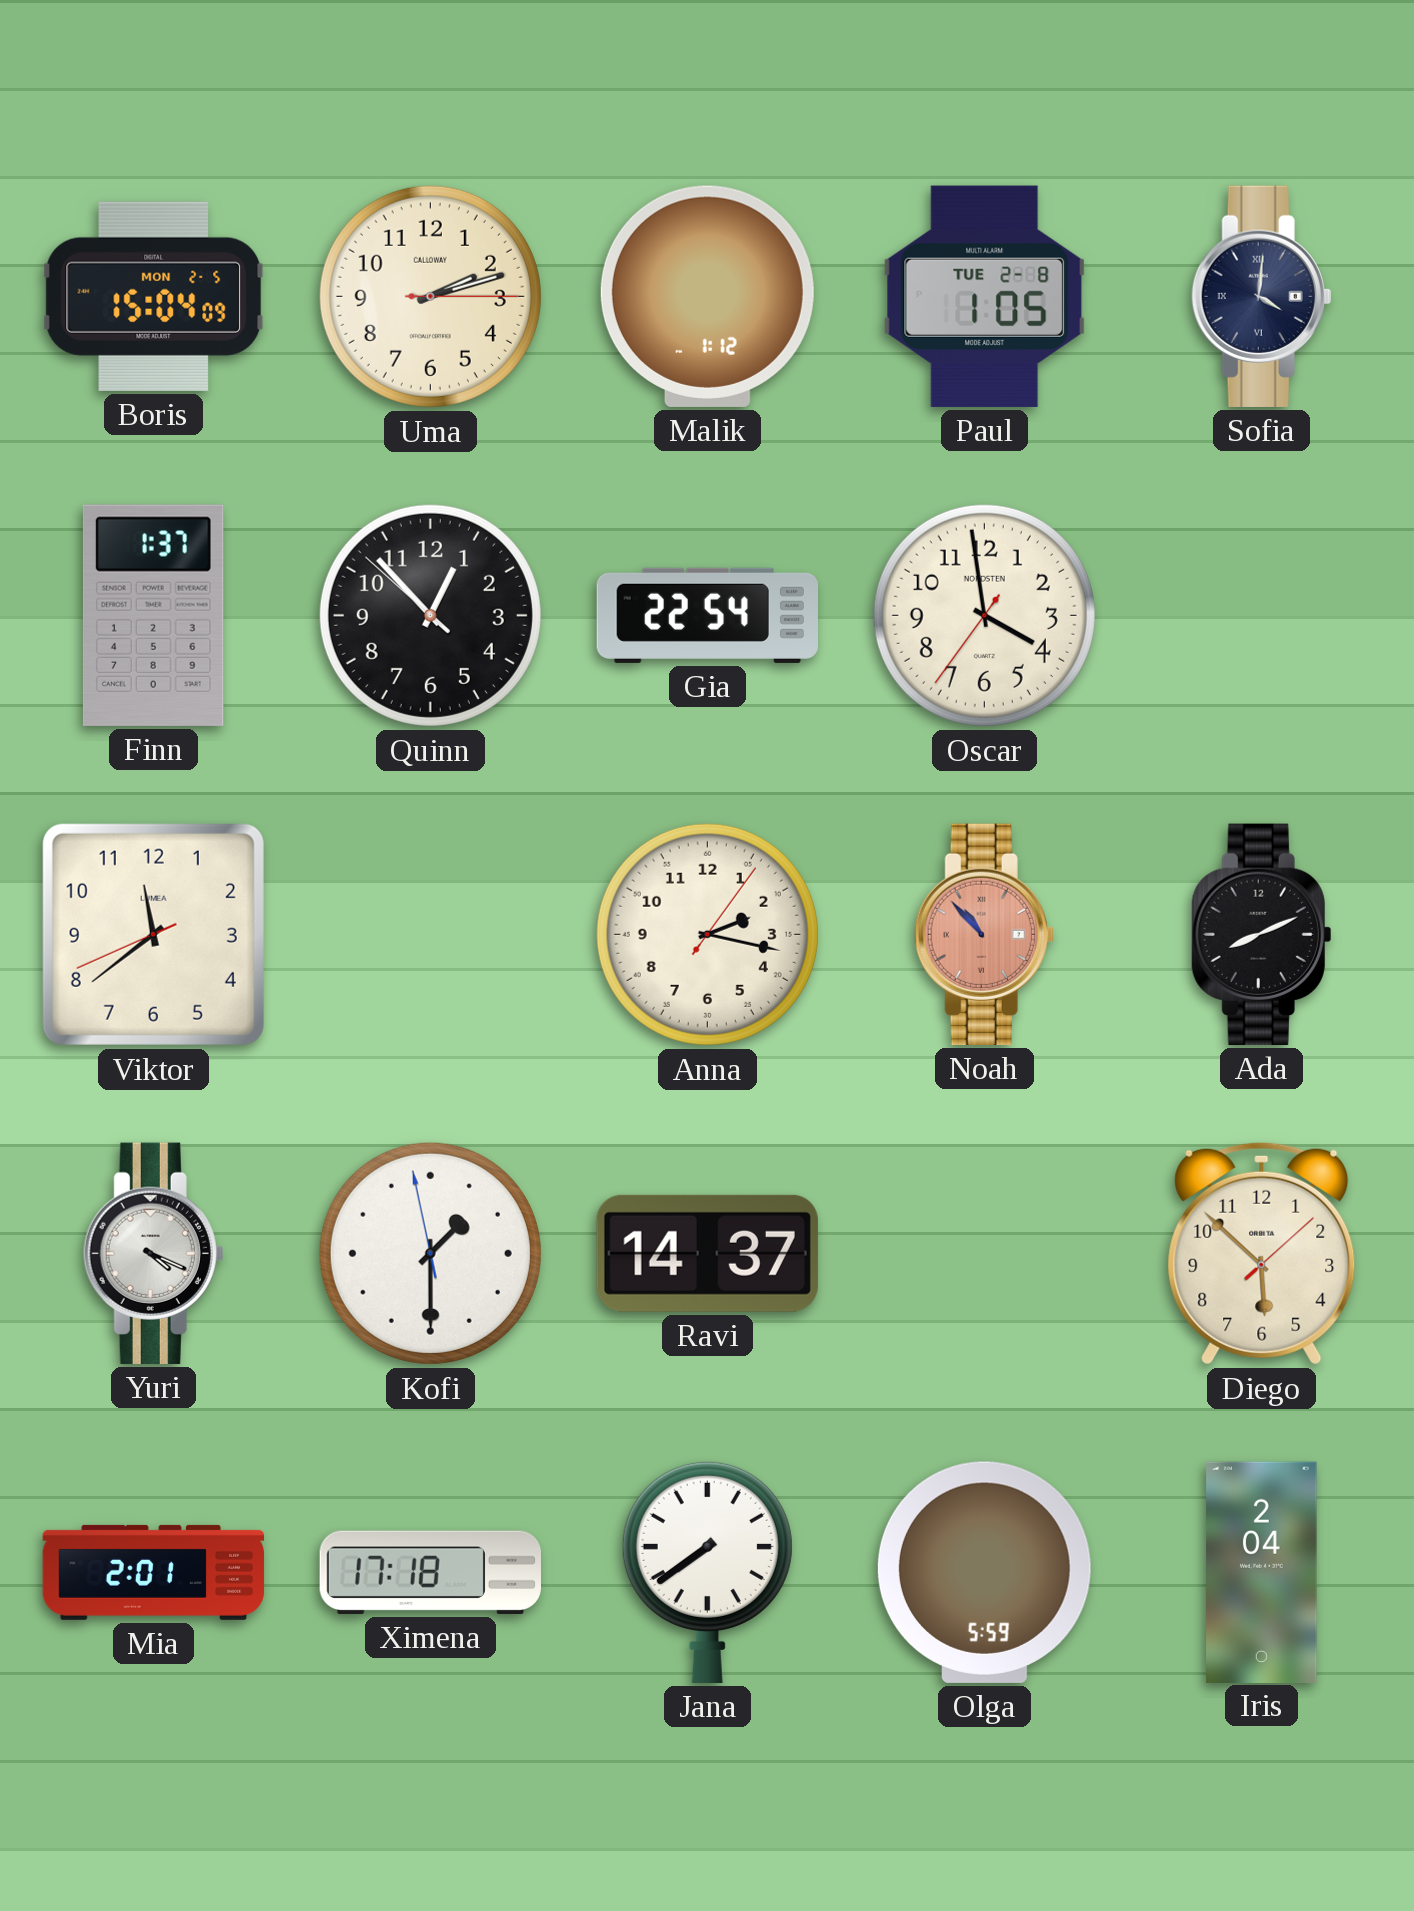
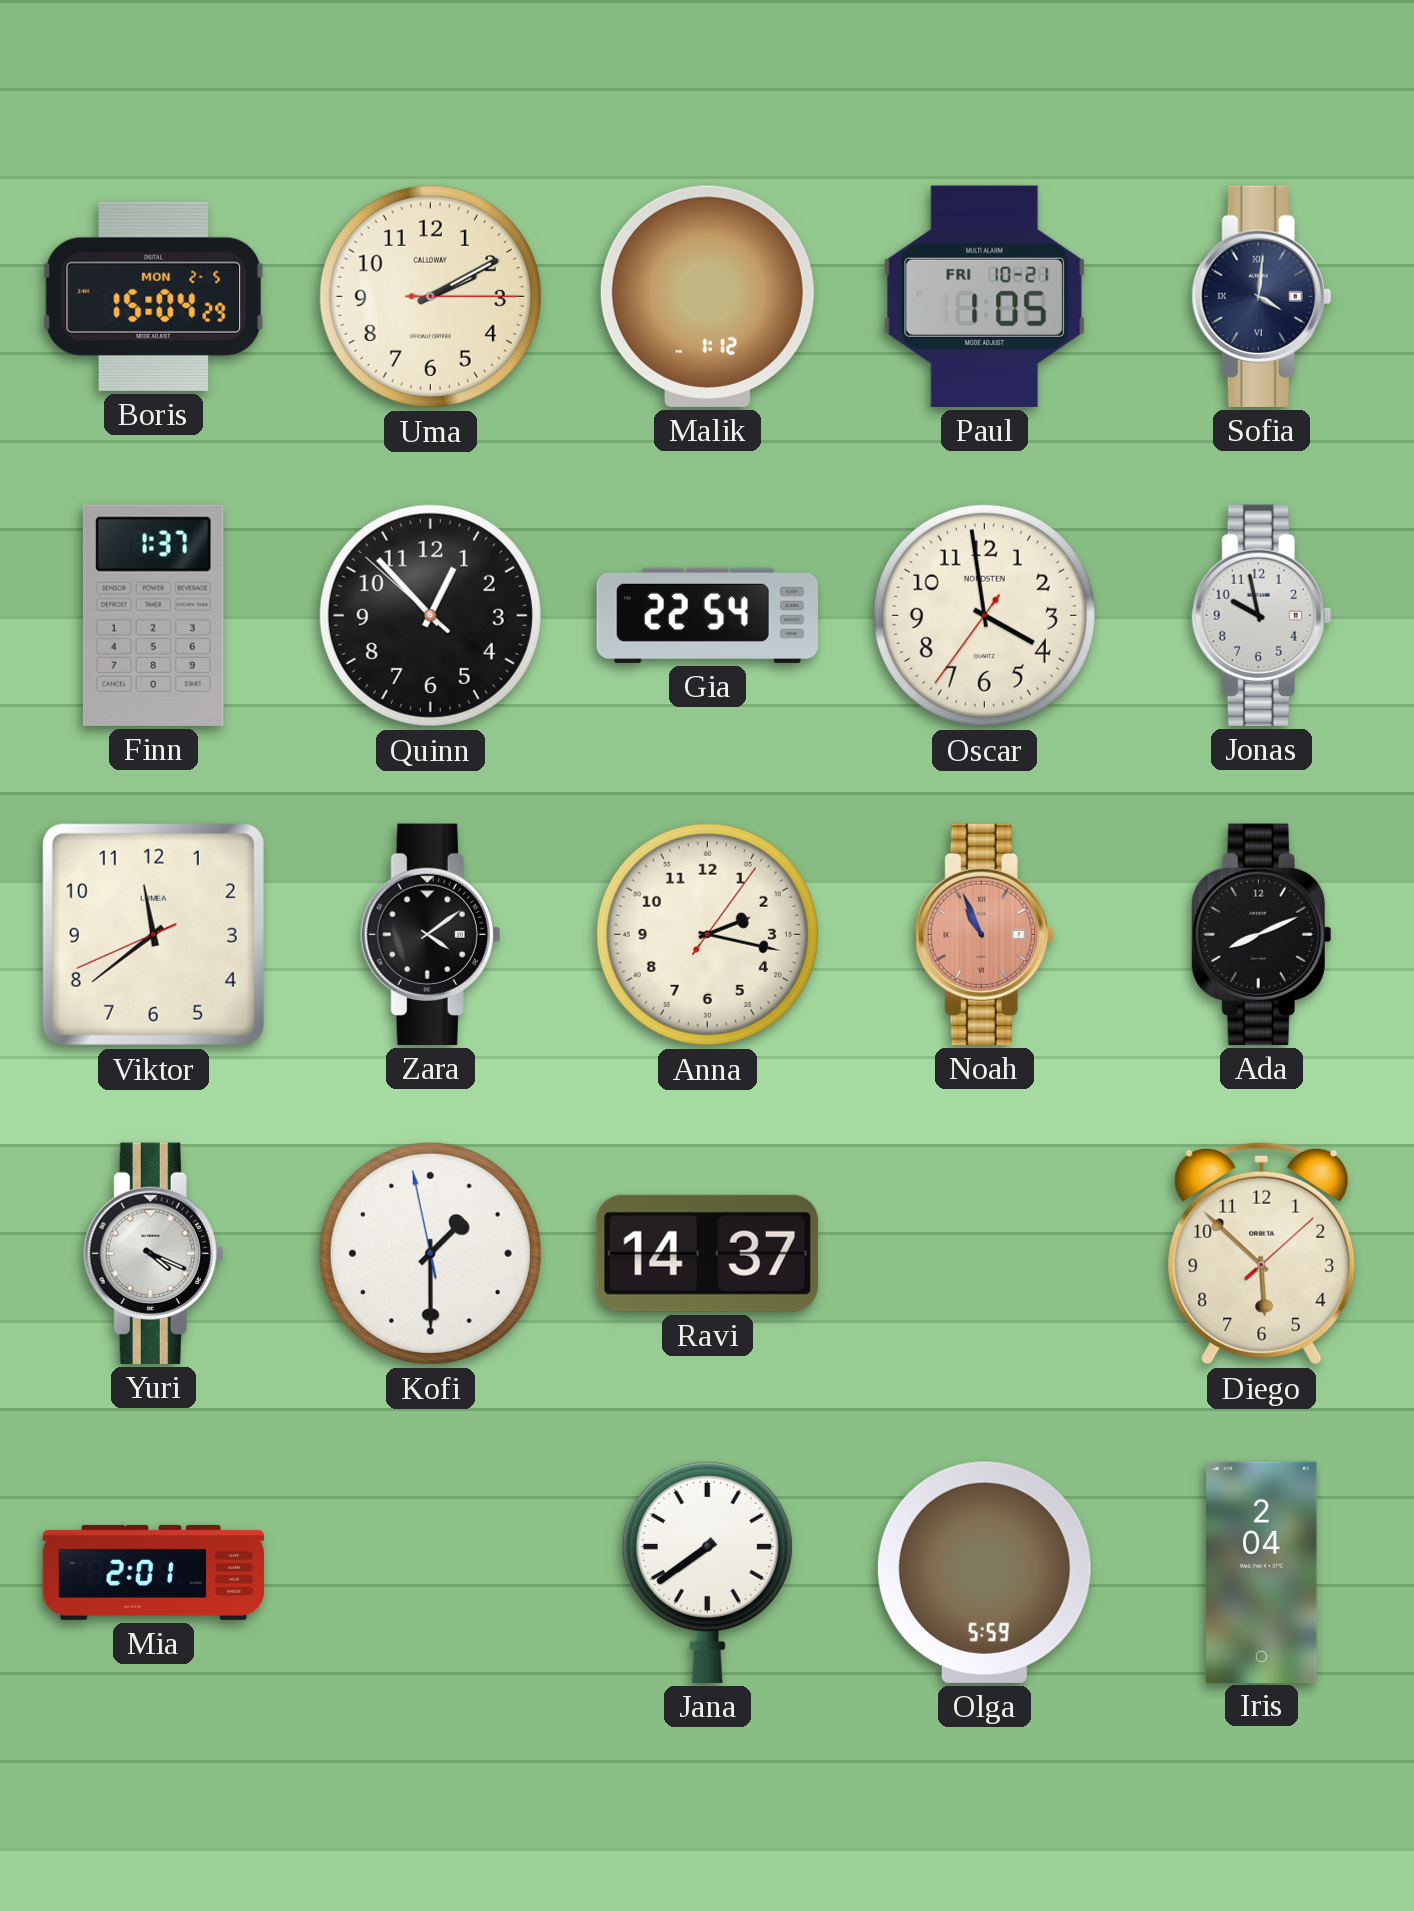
Boris: 15:04:09 -> 15:04:29
Uma: 2:12 -> 2:10
Paul date: TUE 2-8 -> FRI 10-21
Jonas: none -> 9:58
Zara: none -> 4:09
Noah: 10:53 -> 10:56
Ximena: 17:18 -> none
